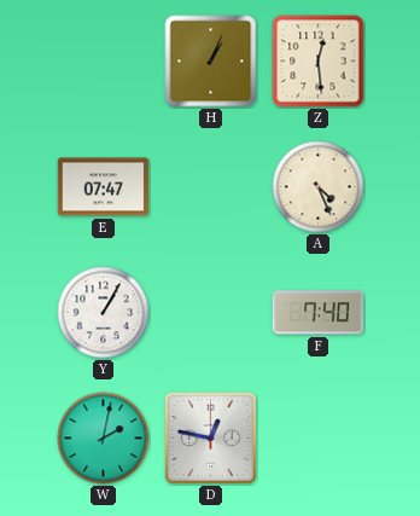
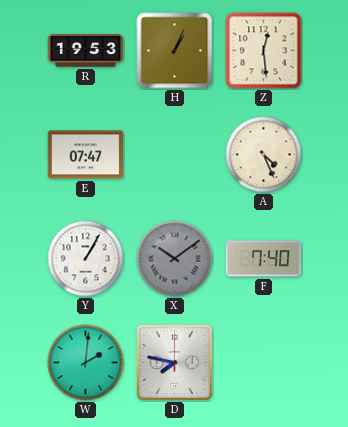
R: none -> 19:53
X: none -> 10:09
W: 2:02 -> 2:01
D: 12:47 -> 7:47
